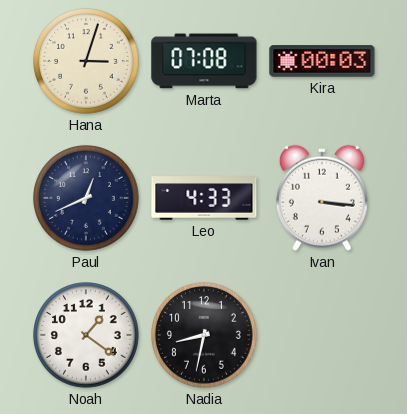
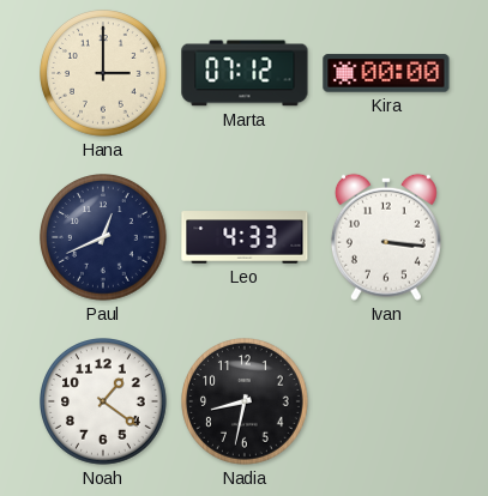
Hana: 3:03 -> 3:00
Marta: 07:08 -> 07:12
Kira: 00:03 -> 00:00
